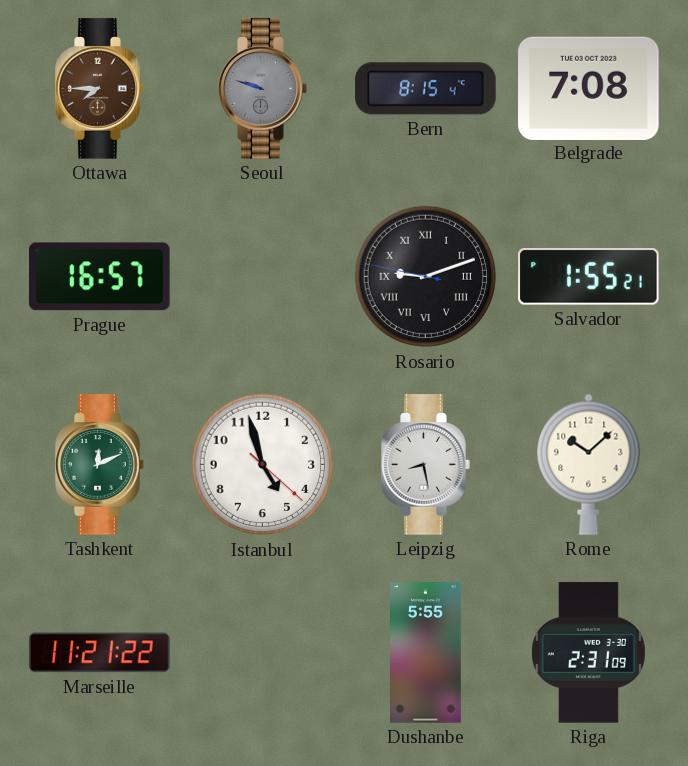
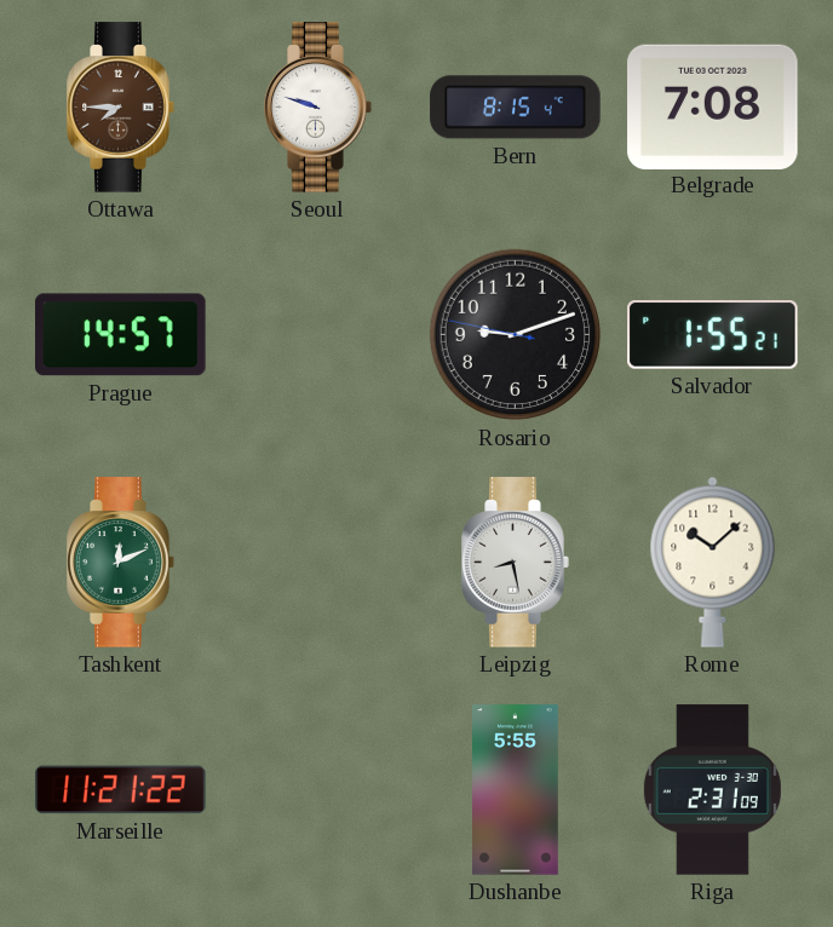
Seoul dial: grey -> white
Prague: 16:57 -> 14:57
Rosario numerals: Roman -> Arabic
Istanbul: 4:57 -> none
